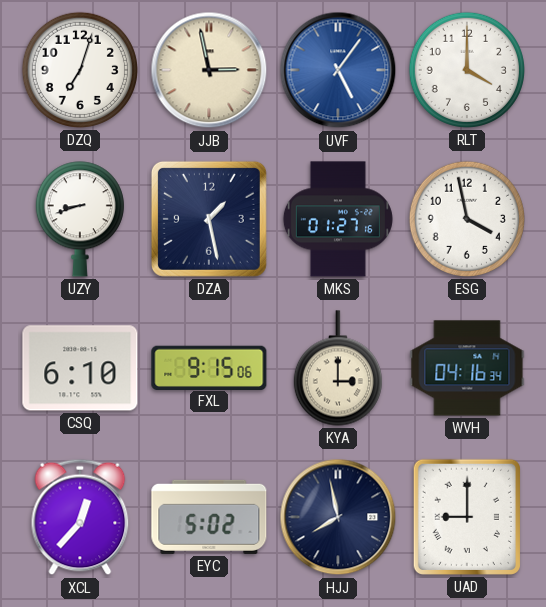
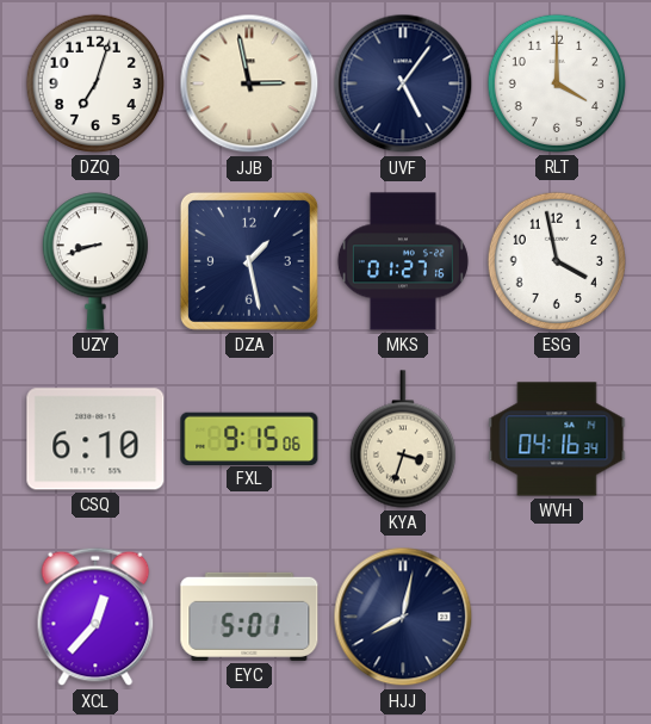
UVF dial: blue -> navy
KYA: 3:00 -> 3:33
EYC: 5:02 -> 5:01
HJJ: 7:58 -> 8:02
UAD: 9:00 -> none
